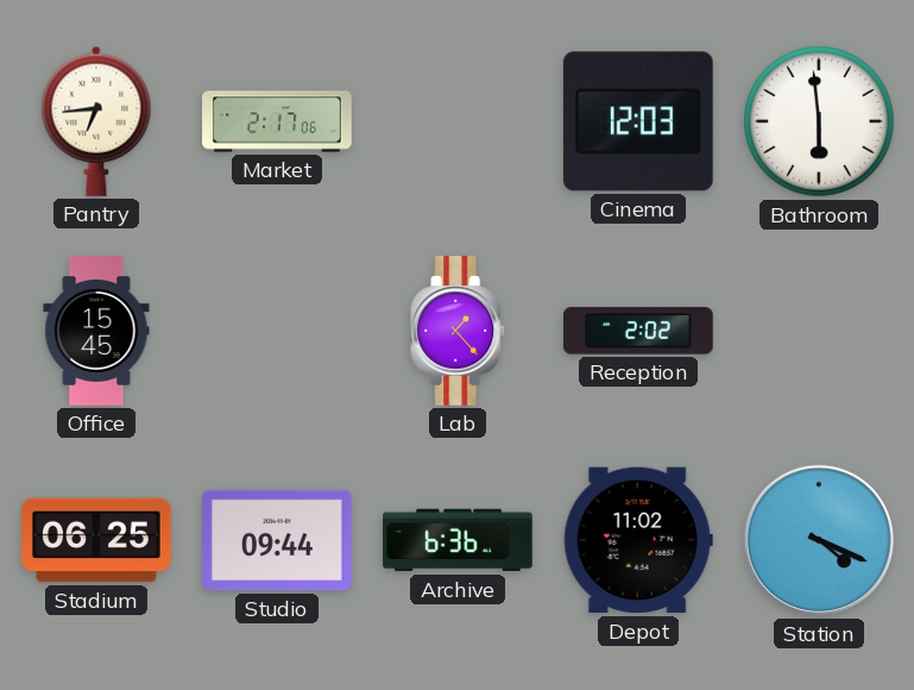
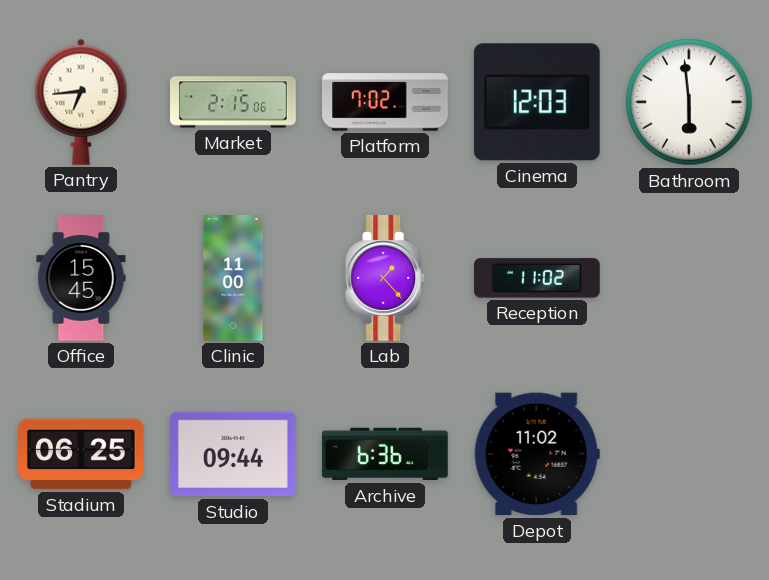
Market: 2:17 -> 2:15
Platform: none -> 7:02
Clinic: none -> 11:00
Reception: 2:02 -> 11:02
Station: 4:19 -> none
